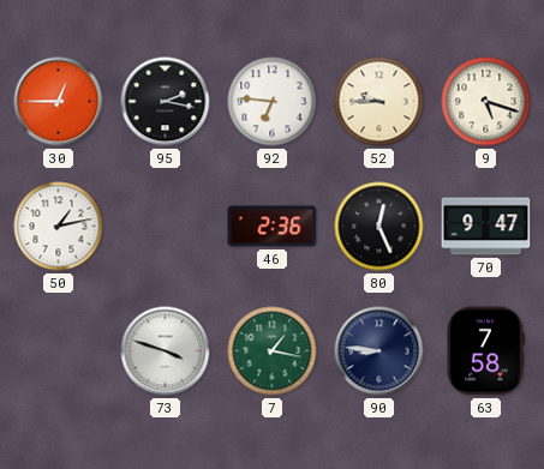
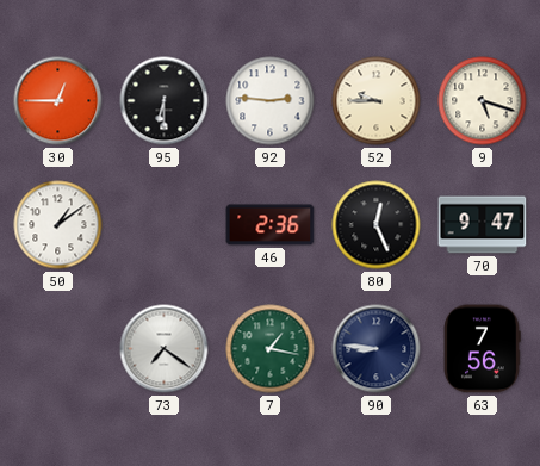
95: 2:17 -> 6:30
92: 6:46 -> 2:46
50: 1:13 -> 1:09
73: 3:48 -> 7:21
63: 7:58 -> 7:56
